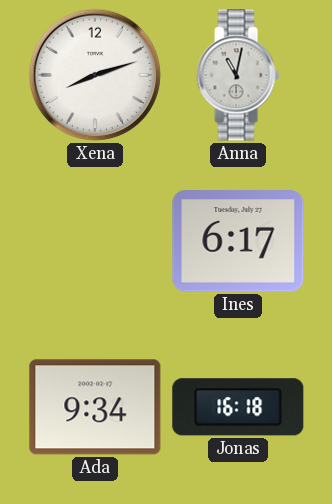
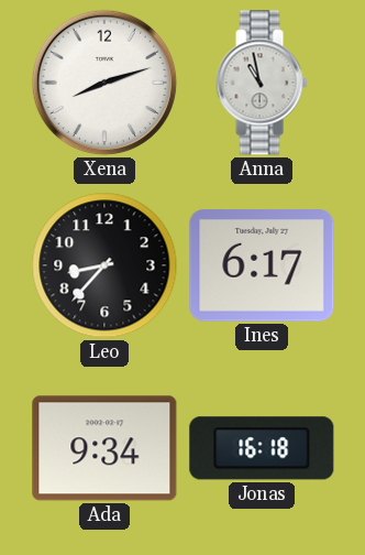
Anna: 11:02 -> 10:58
Leo: none -> 8:37
